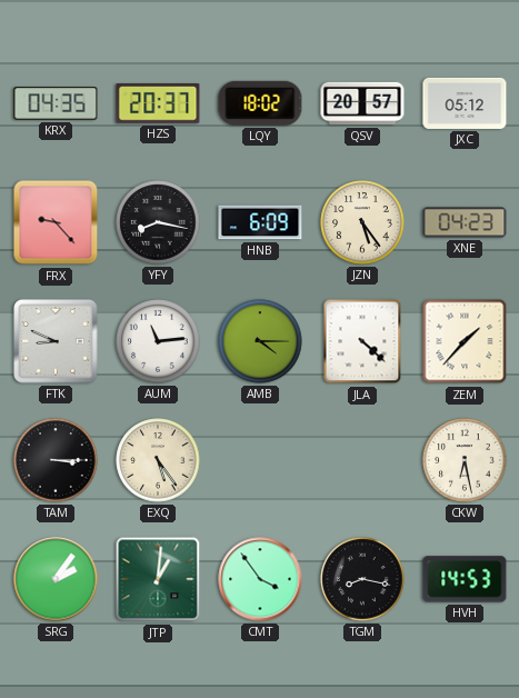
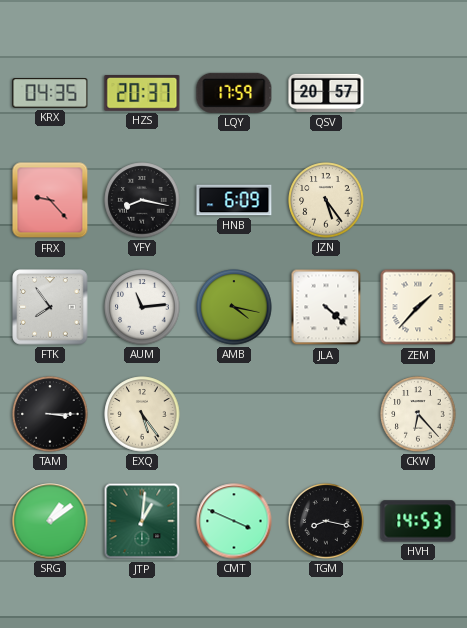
LQY: 18:02 -> 17:59
JXC: 05:12 -> none
XNE: 04:23 -> none
FTK: 8:49 -> 7:54
AMB: 4:15 -> 4:17
CKW: 6:28 -> 6:23
SRG: 2:06 -> 1:09
CMT: 3:54 -> 3:49
